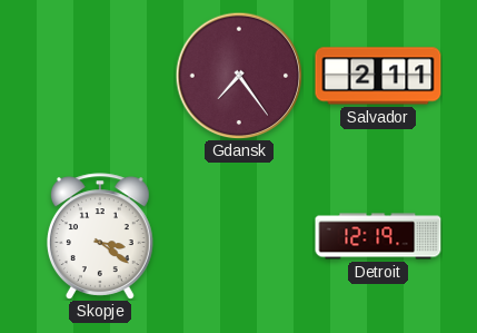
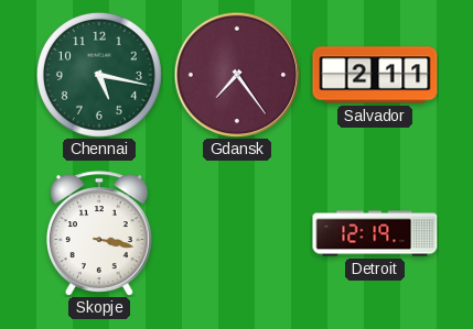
Chennai: none -> 5:17
Skopje: 3:21 -> 3:17
